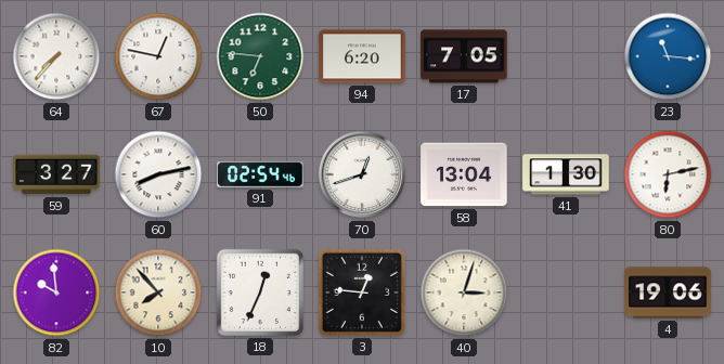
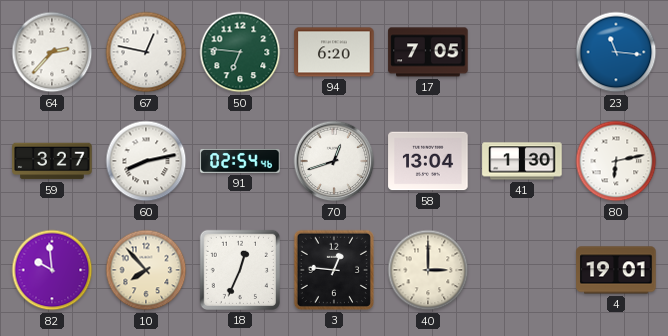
64: 7:37 -> 2:37
40: 3:03 -> 3:00
4: 19:06 -> 19:01
